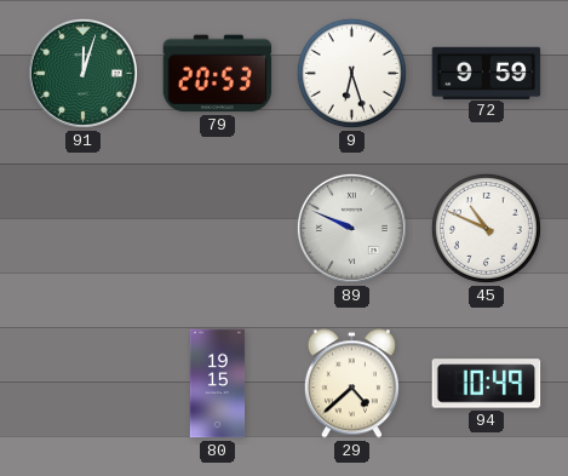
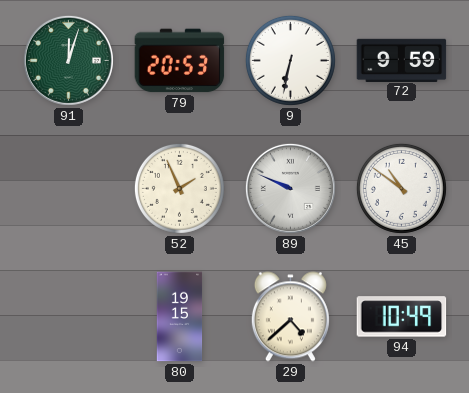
9: 6:27 -> 6:32
52: none -> 1:56
45: 10:49 -> 10:51
